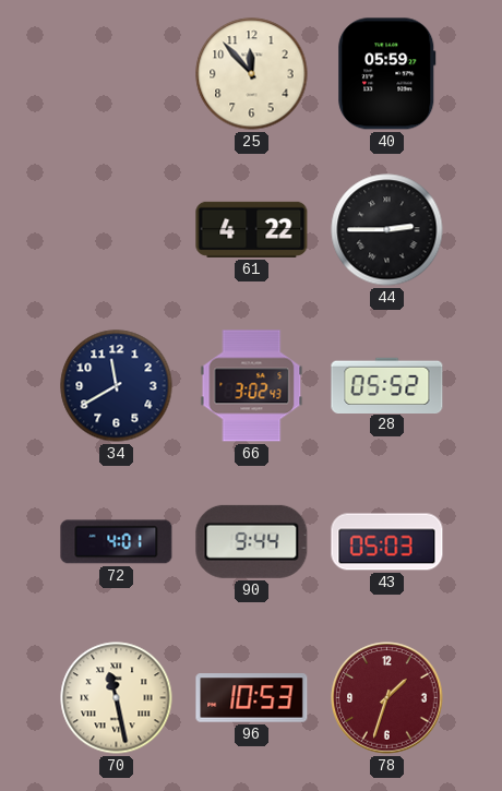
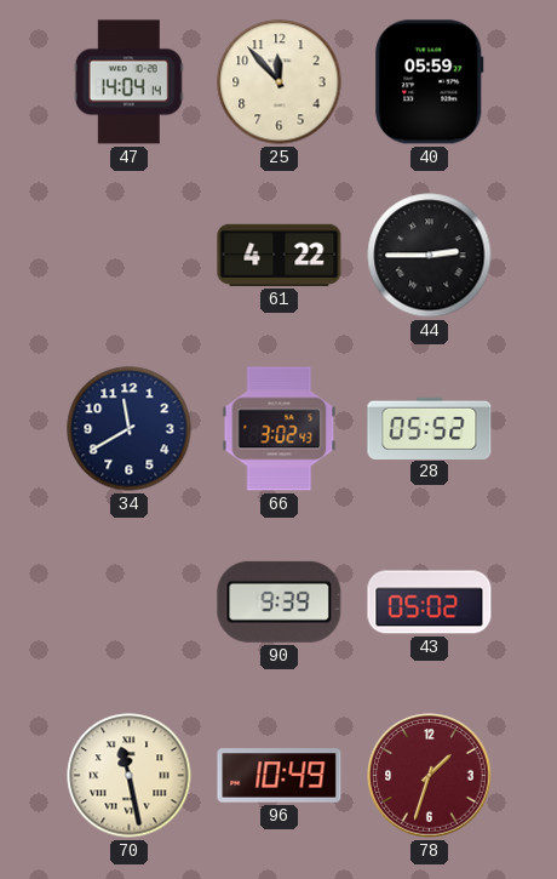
47: none -> 14:04
72: 4:01 -> none
90: 9:44 -> 9:39
43: 05:03 -> 05:02
96: 10:53 -> 10:49
